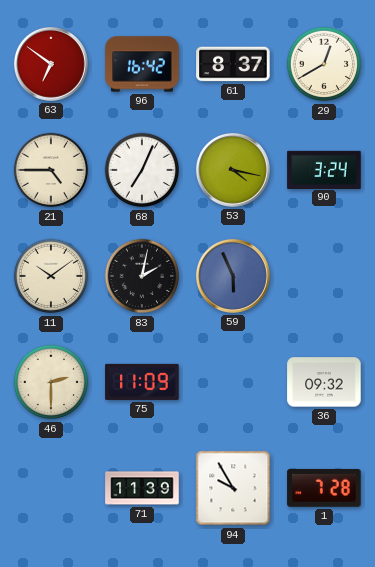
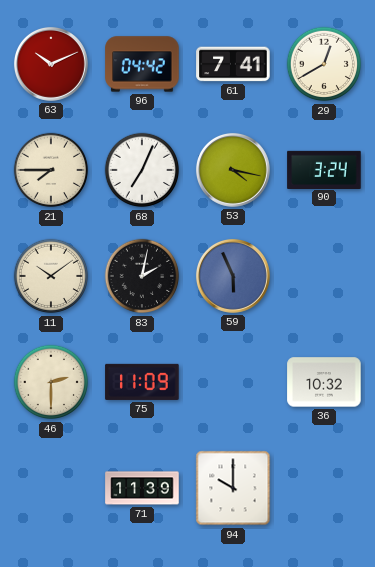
63: 6:51 -> 10:11
96: 16:42 -> 04:42
61: 8:37 -> 7:41
21: 4:45 -> 7:45
36: 09:32 -> 10:32
94: 9:55 -> 10:00
1: 7:28 -> none
